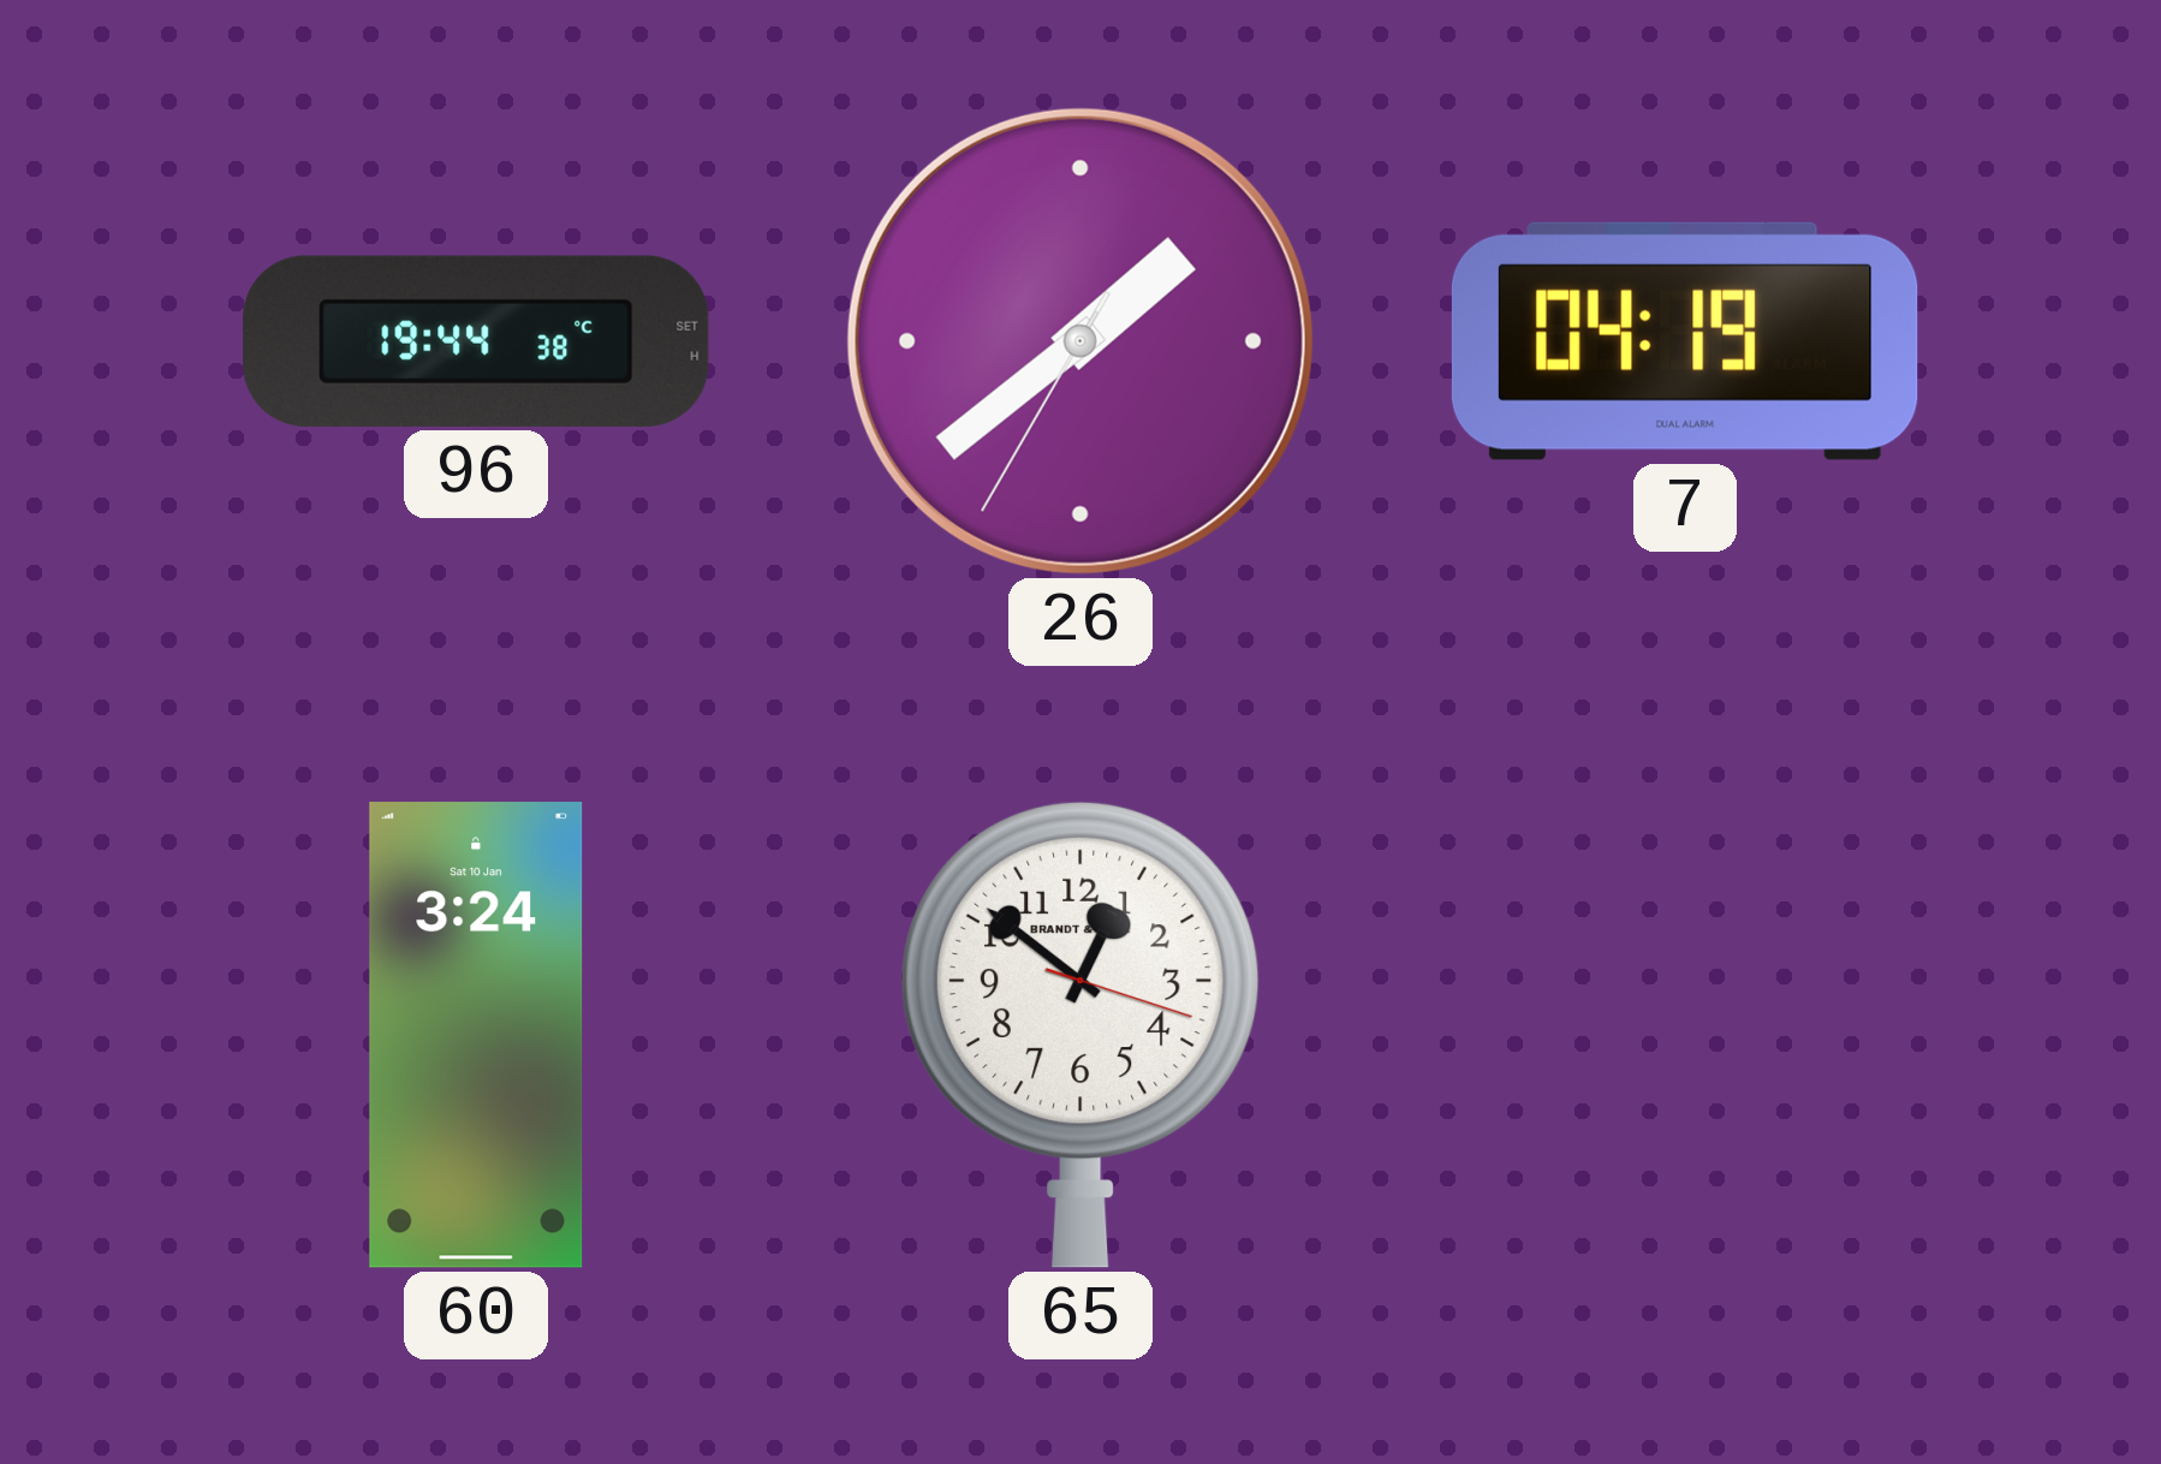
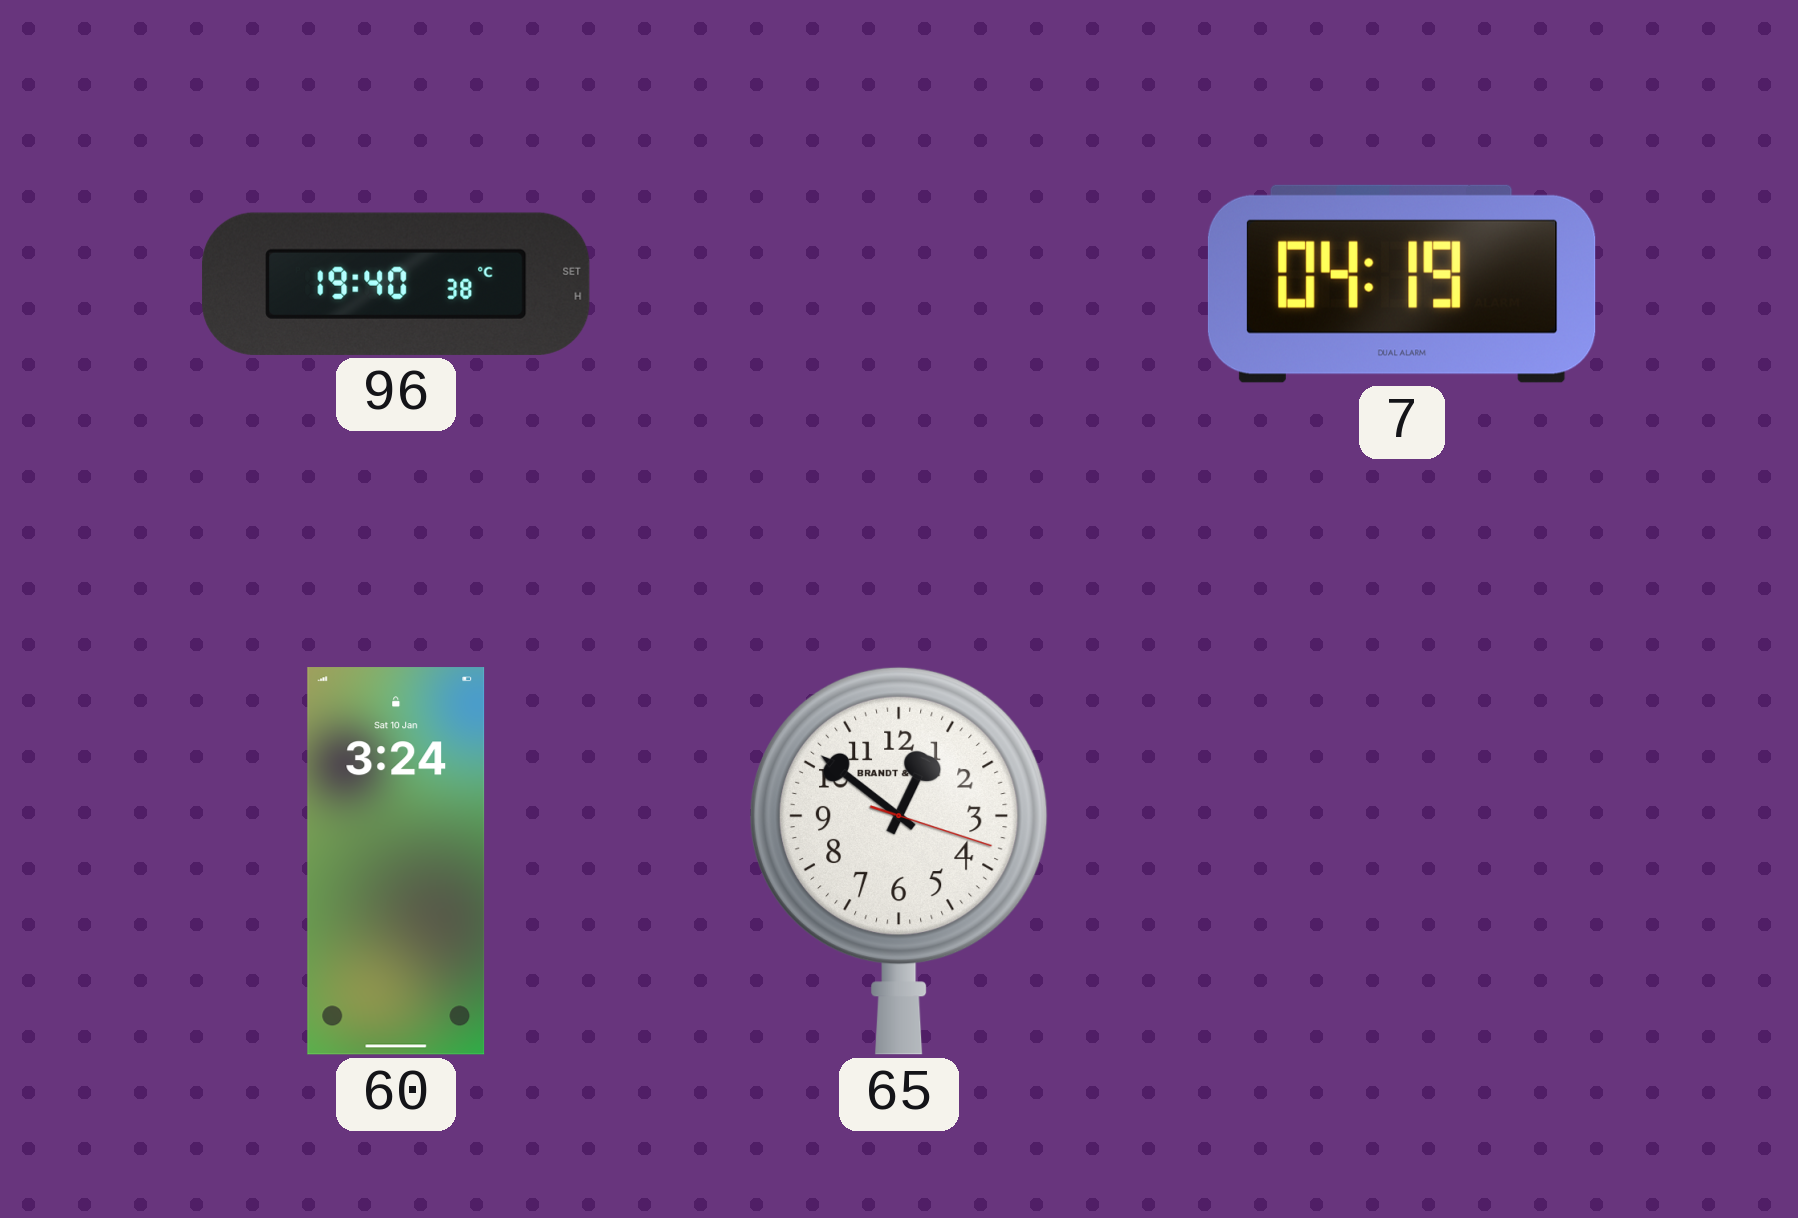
96: 19:44 -> 19:40
26: 1:38 -> none
